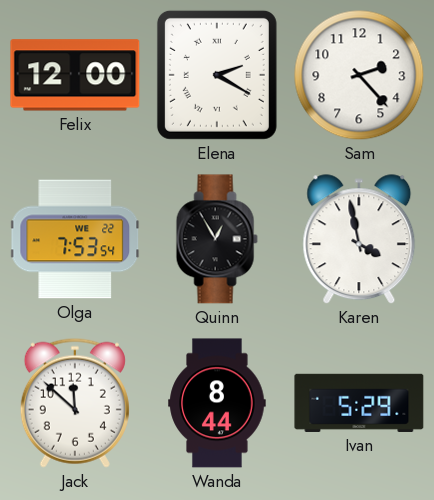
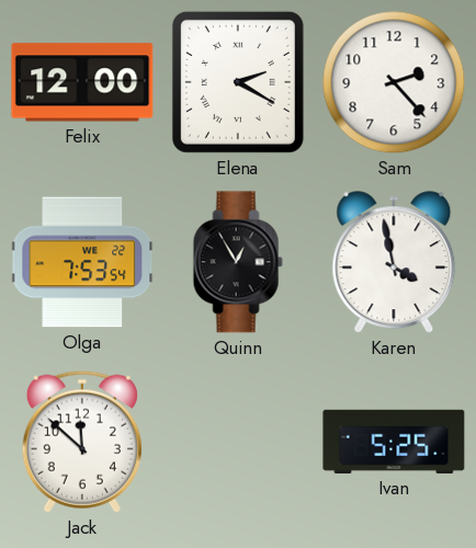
Wanda: 8:44 -> none
Ivan: 5:29 -> 5:25
